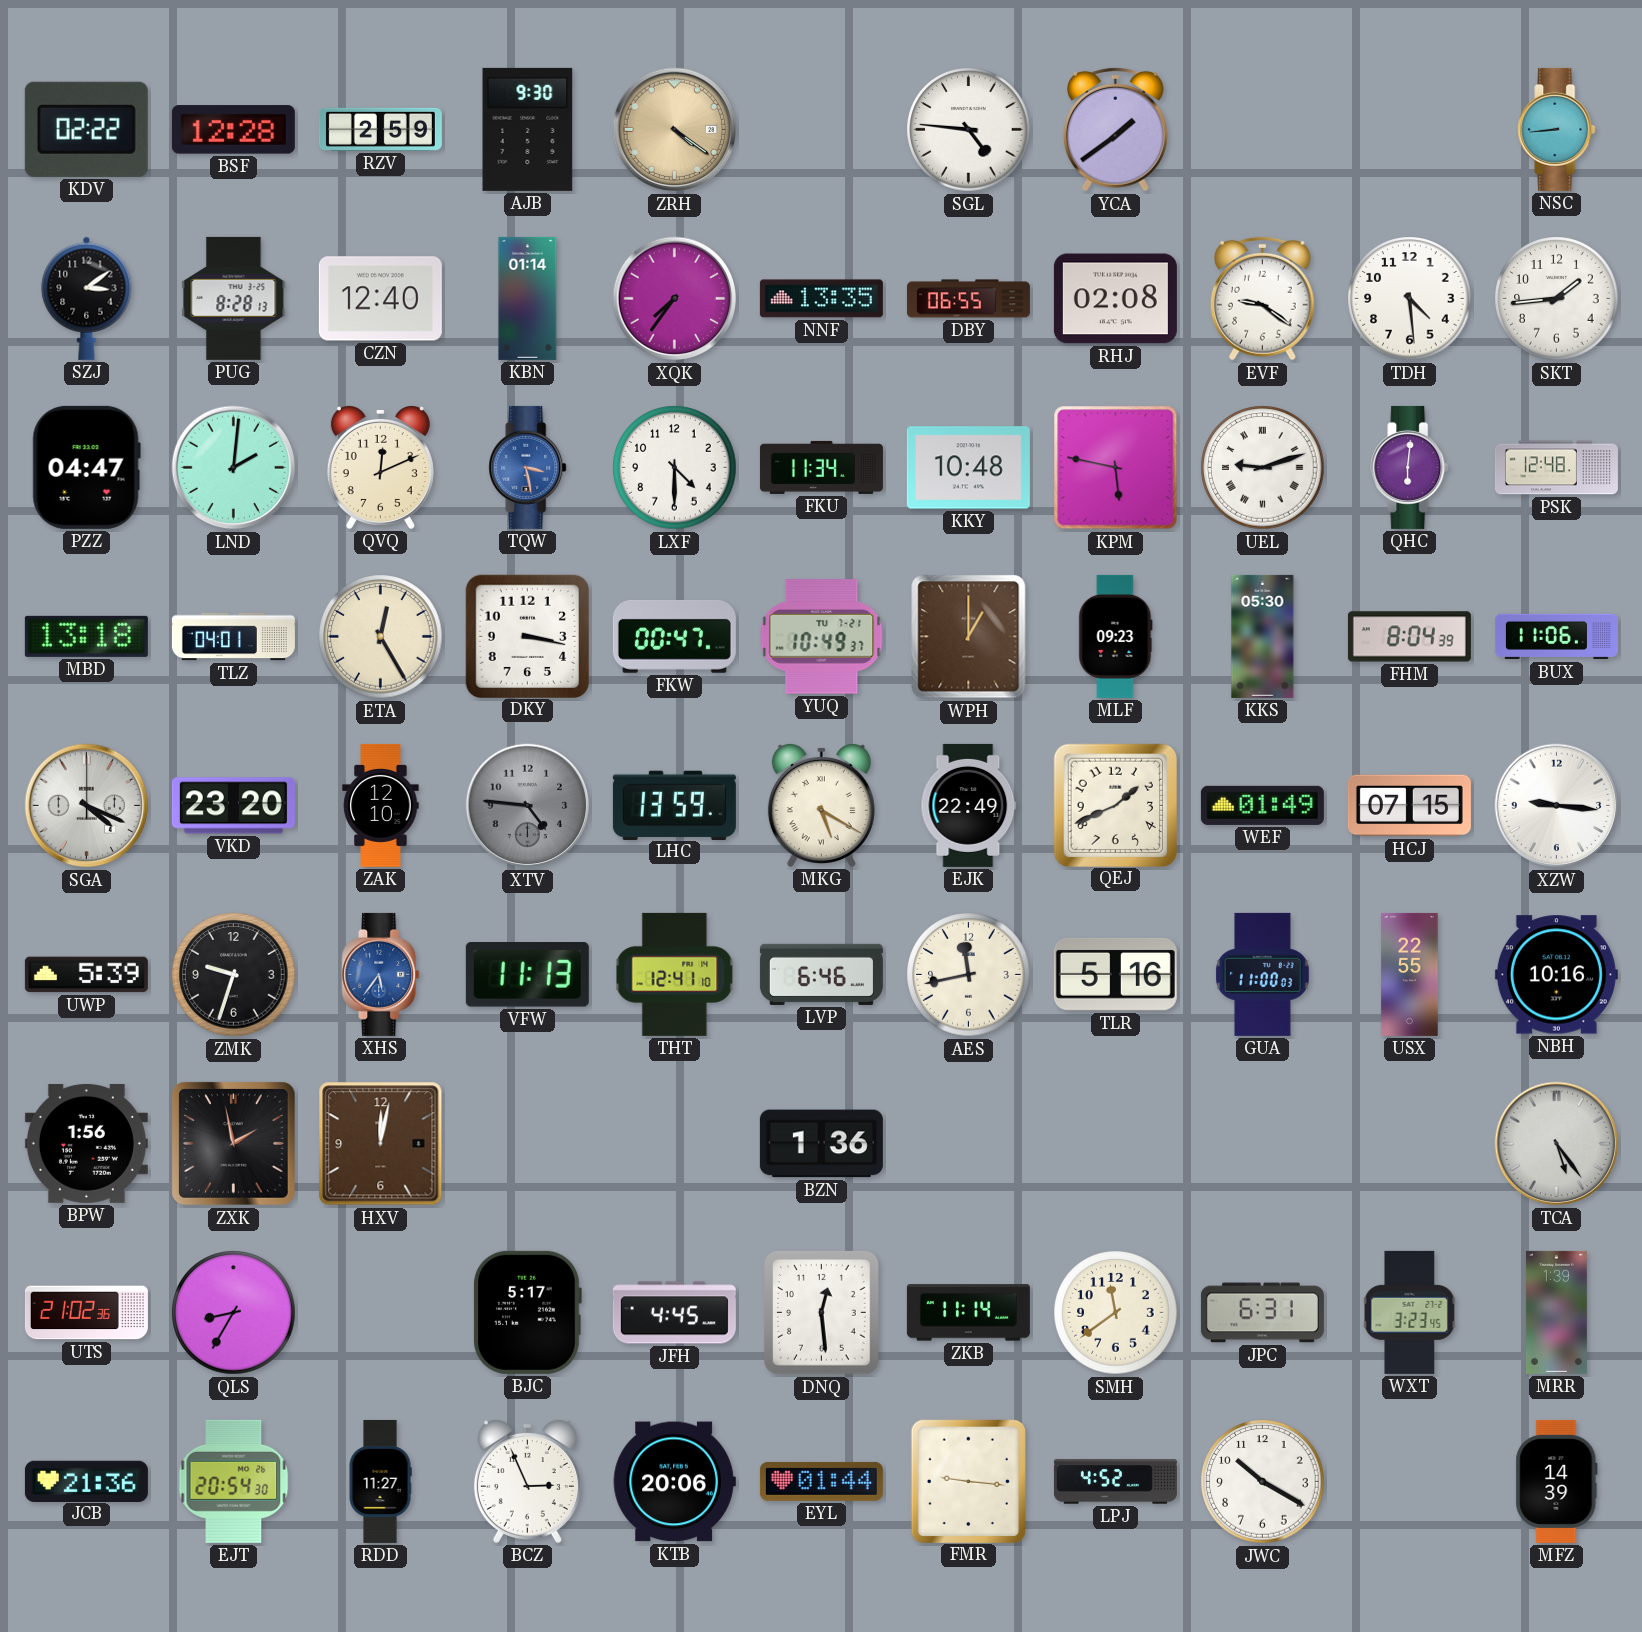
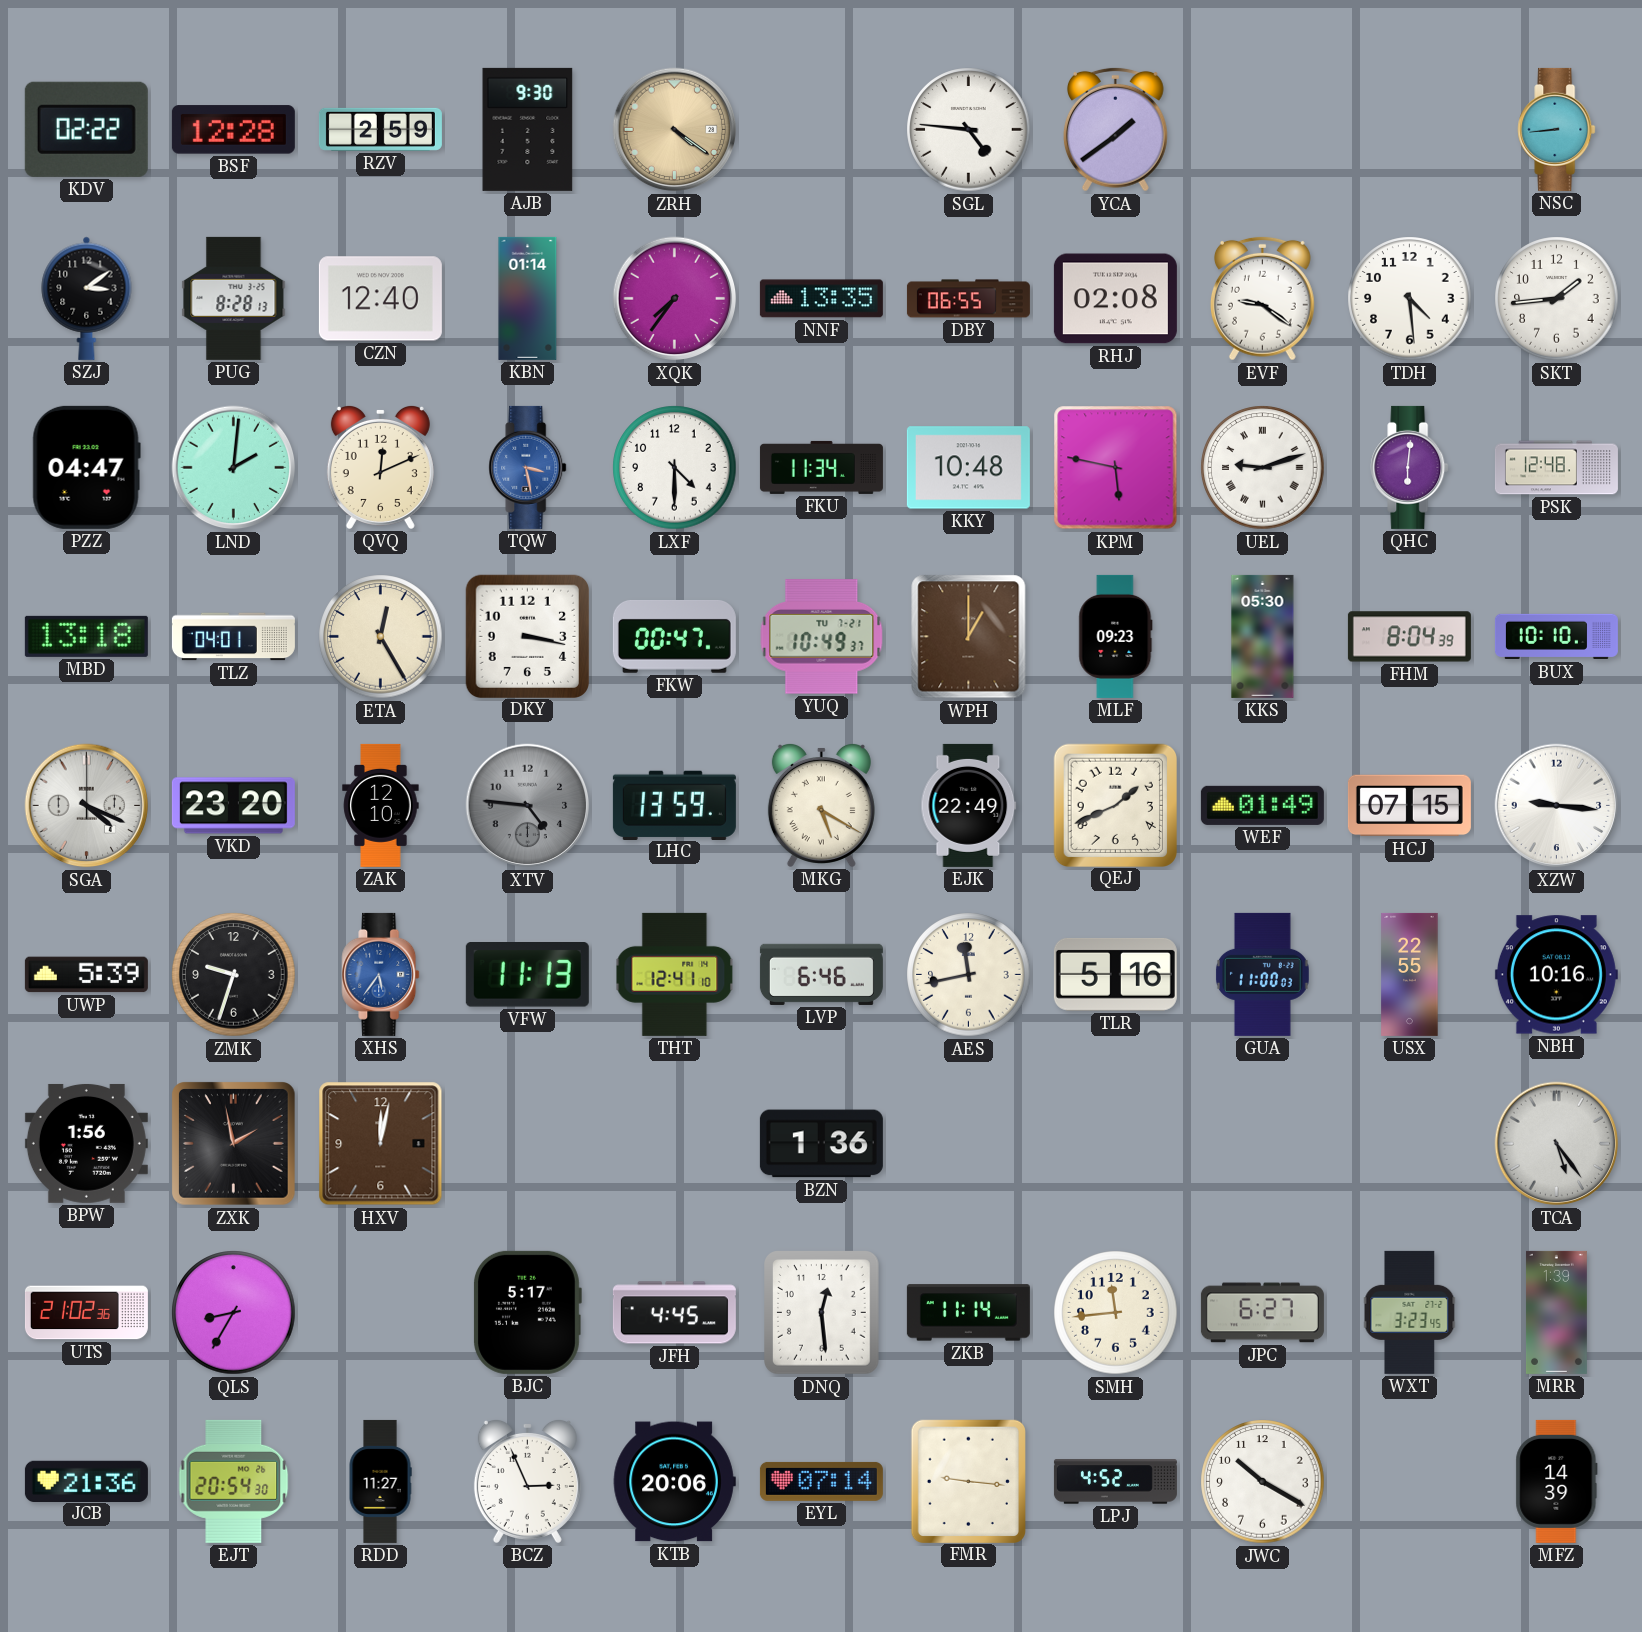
BUX: 11:06 -> 10:10
SMH: 11:39 -> 11:44
JPC: 6:31 -> 6:27
EYL: 01:44 -> 07:14
